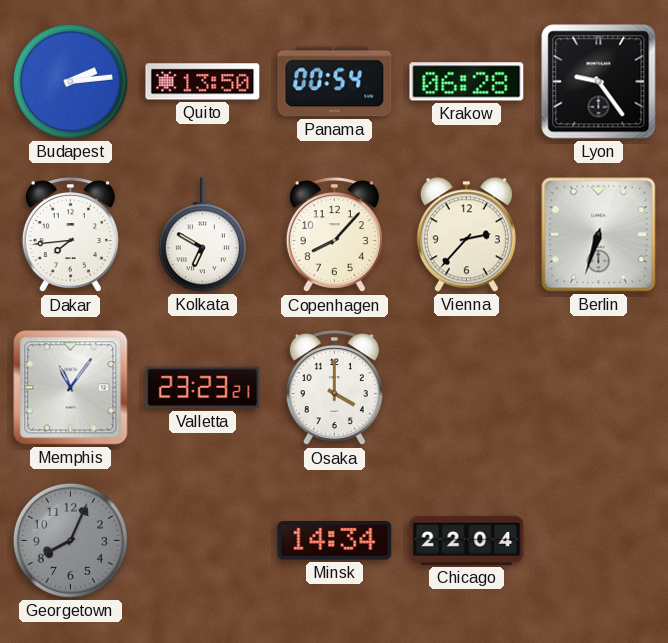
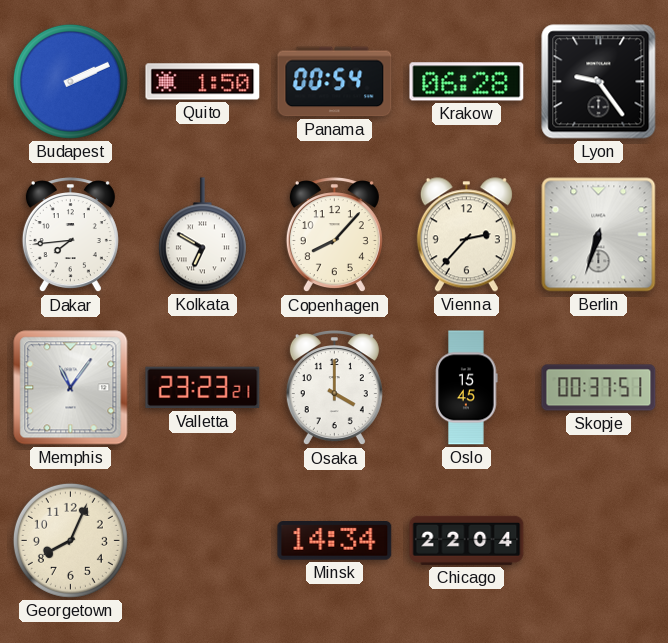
Budapest: 2:14 -> 2:11
Quito: 13:50 -> 1:50
Oslo: none -> 15:45
Skopje: none -> 00:37
Georgetown dial: grey -> cream
